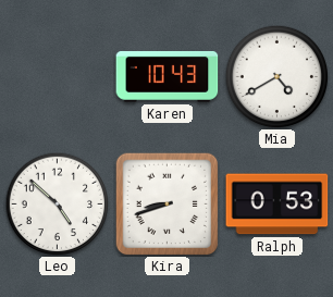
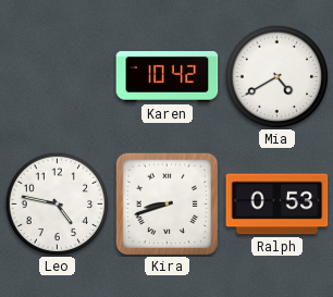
Karen: 10:43 -> 10:42
Leo: 4:52 -> 4:47
